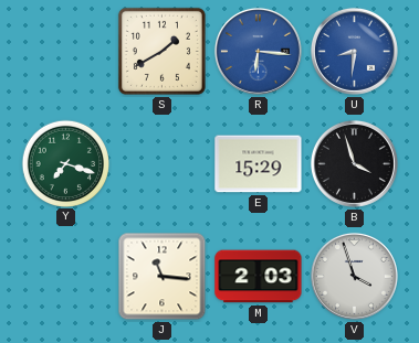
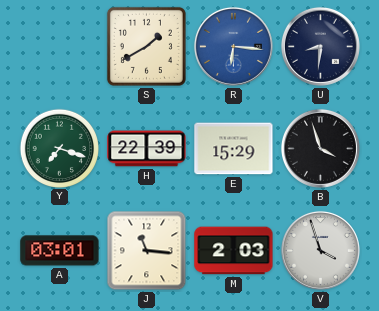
U dial: blue -> navy
H: none -> 22:39
A: none -> 03:01
